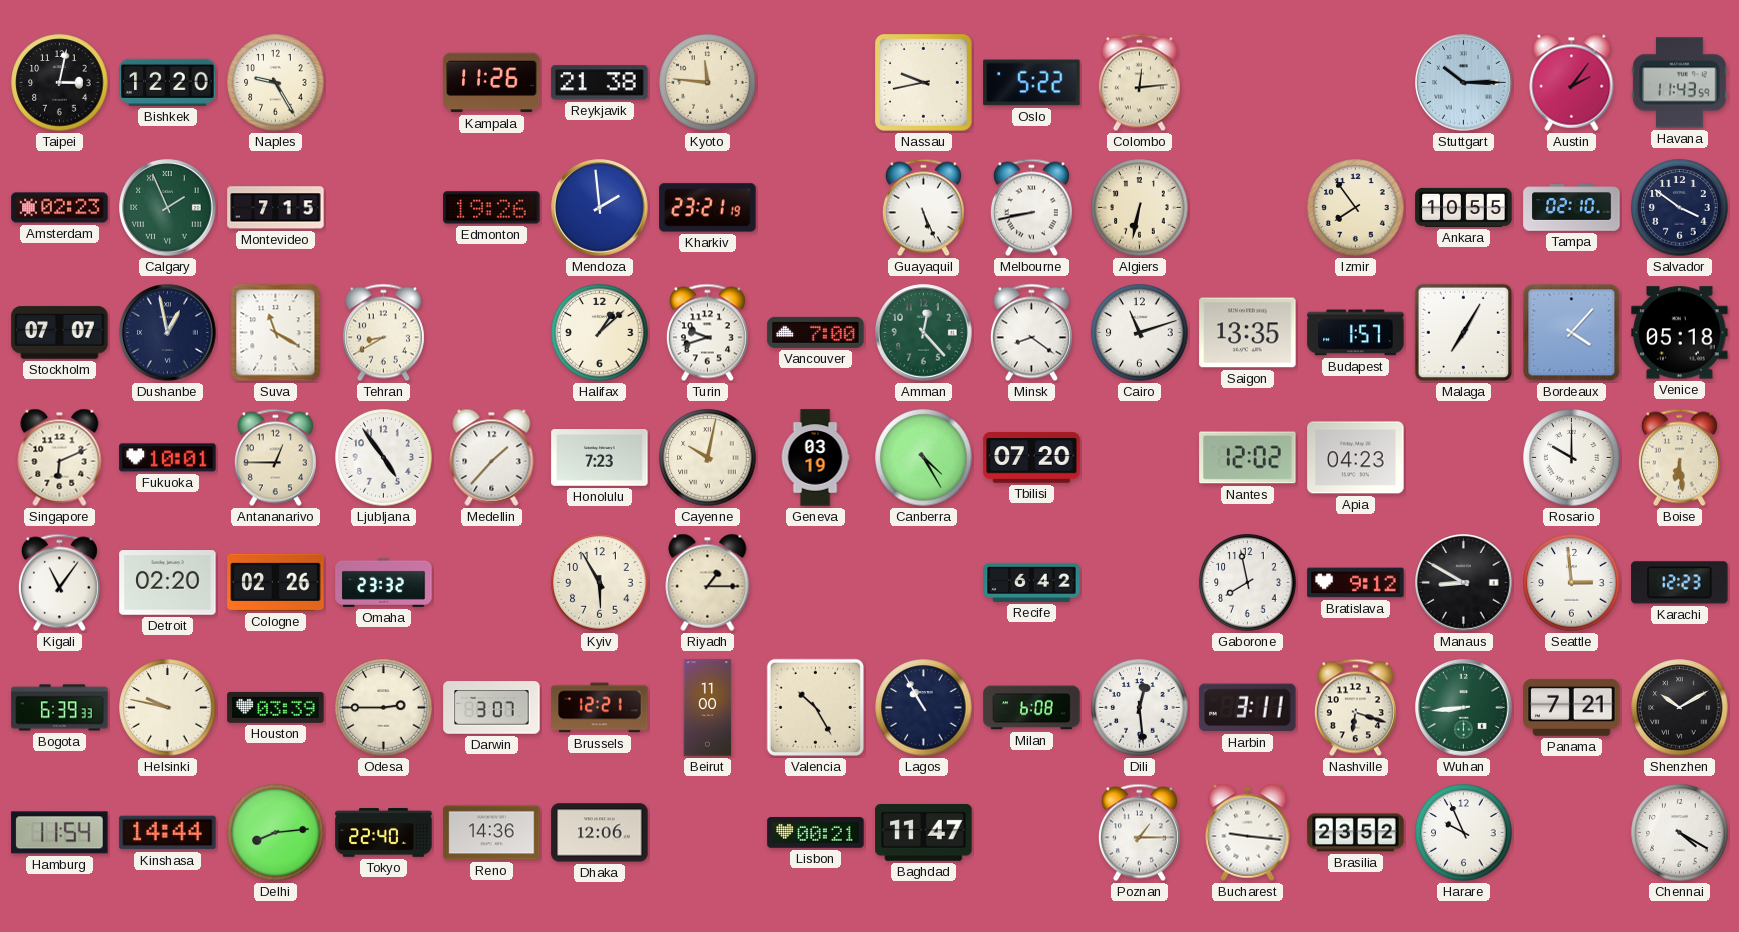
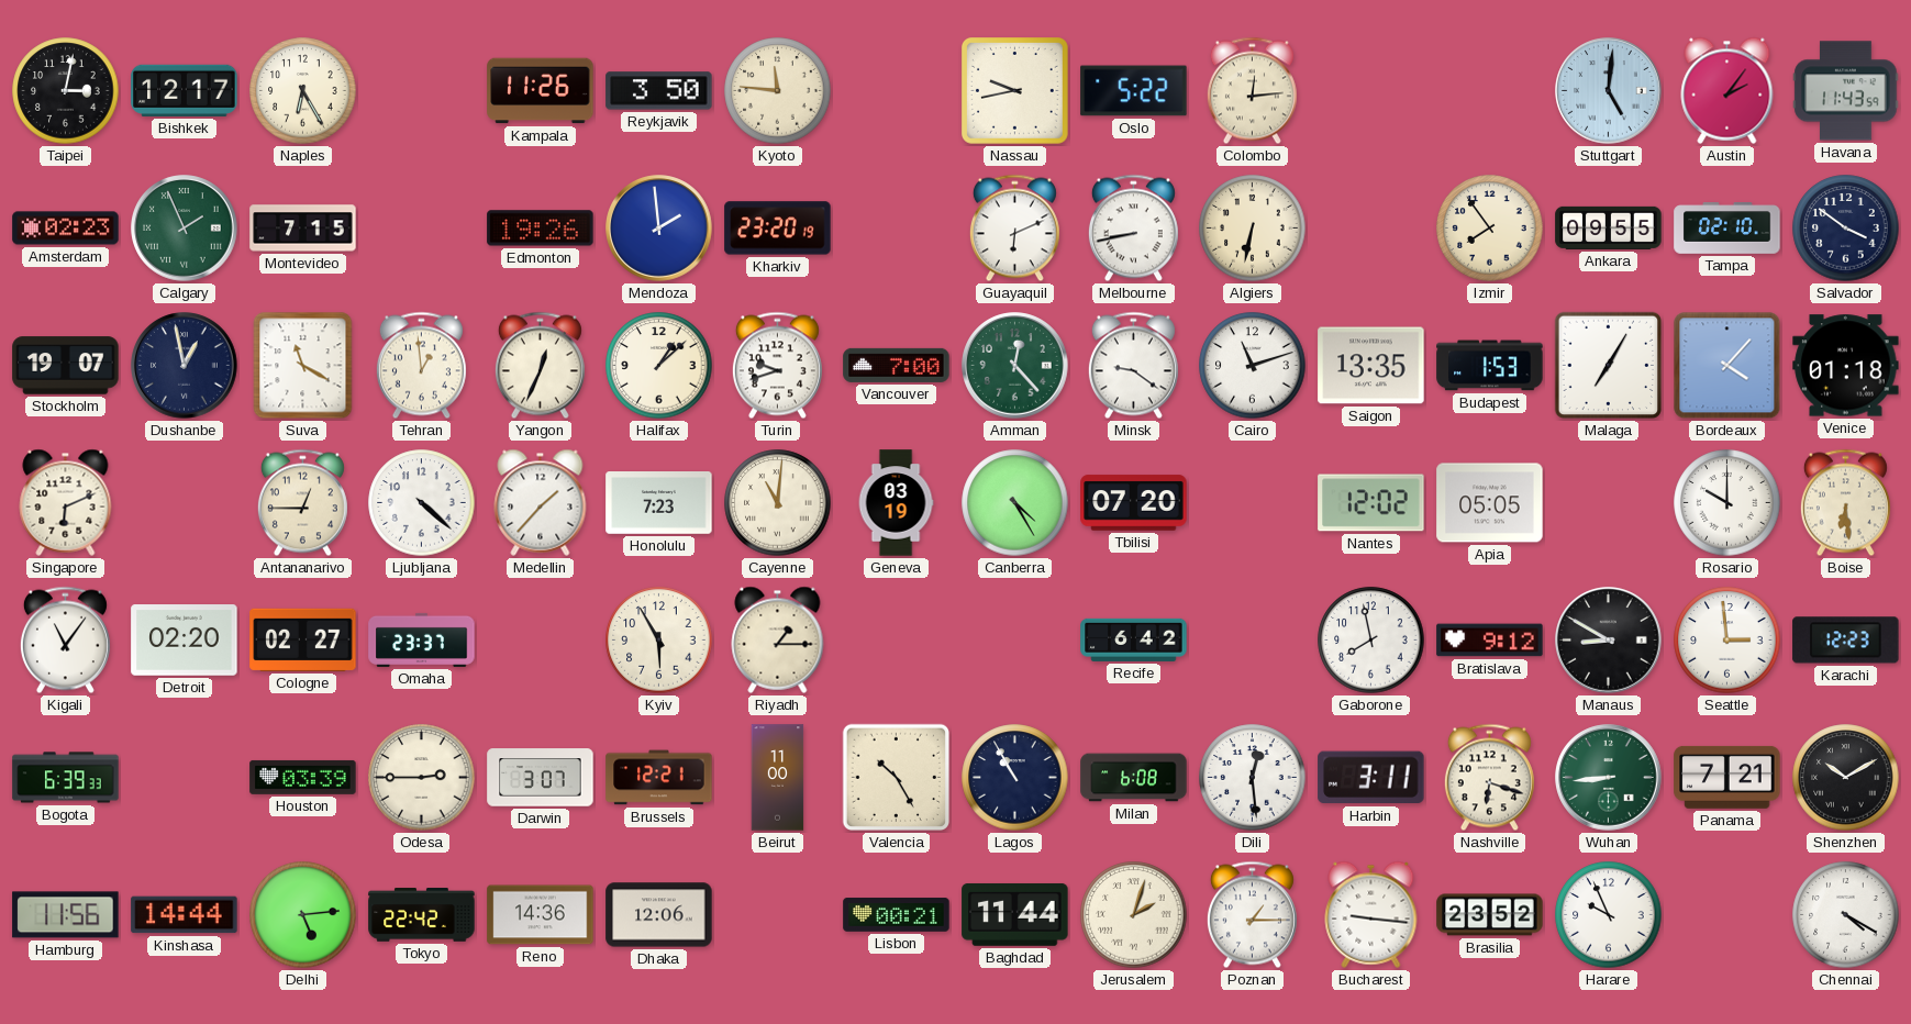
Bishkek: 12:20 -> 12:17
Naples: 9:25 -> 6:25
Reykjavik: 21:38 -> 3:50
Stuttgart: 10:15 -> 5:01
Kharkiv: 23:21 -> 23:20
Guayaquil: 5:26 -> 6:11
Ankara: 10:55 -> 09:55
Stockholm: 07:07 -> 19:07
Tehran: 8:40 -> 12:59
Yangon: none -> 12:34
Minsk: 8:21 -> 9:21
Budapest: 1:57 -> 1:53
Venice: 05:18 -> 01:18
Fukuoka: 10:01 -> none
Ljubljana: 4:54 -> 4:22
Cayenne: 10:02 -> 11:01
Apia: 04:23 -> 05:05
Cologne: 02:26 -> 02:27
Omaha: 23:32 -> 23:37
Helsinki: 9:47 -> none
Hamburg: 11:54 -> 11:56
Delhi: 8:14 -> 5:14
Tokyo: 22:40 -> 22:42
Baghdad: 11:47 -> 11:44
Jerusalem: none -> 2:03
